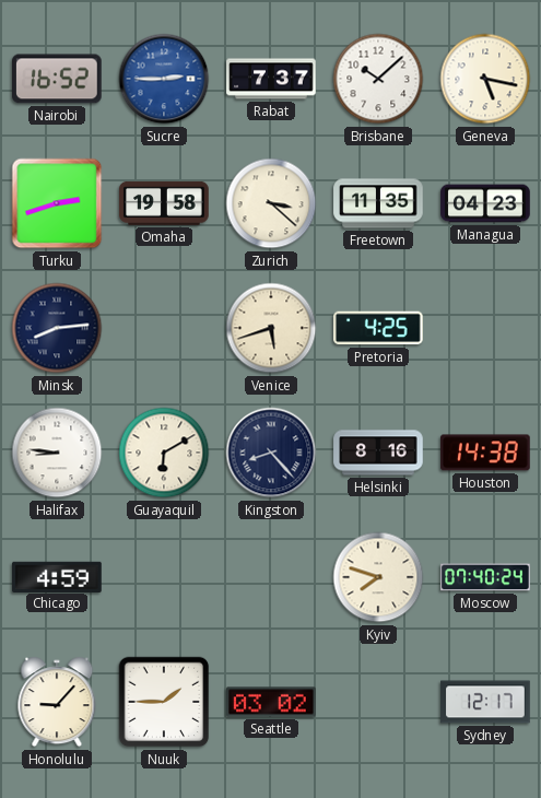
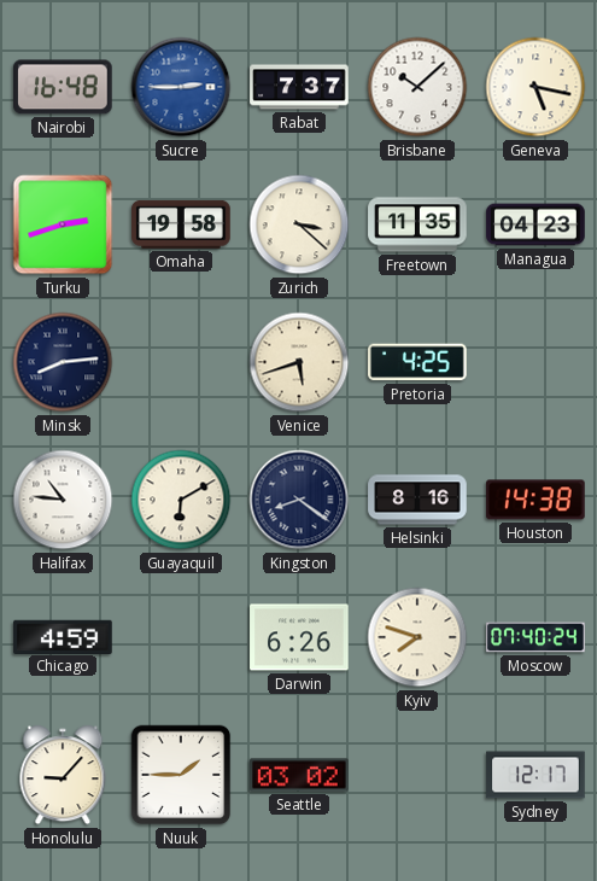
Nairobi: 16:52 -> 16:48
Halifax: 8:46 -> 10:46
Kingston: 8:23 -> 8:21
Darwin: none -> 6:26
